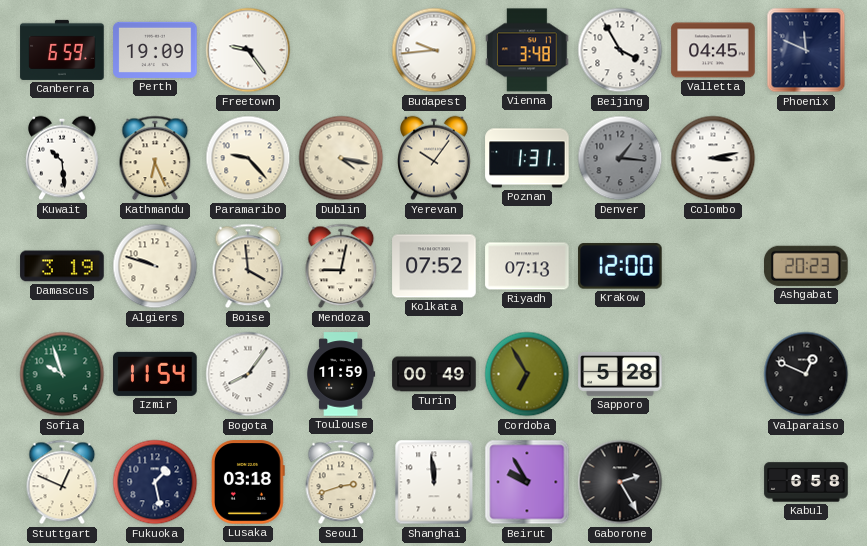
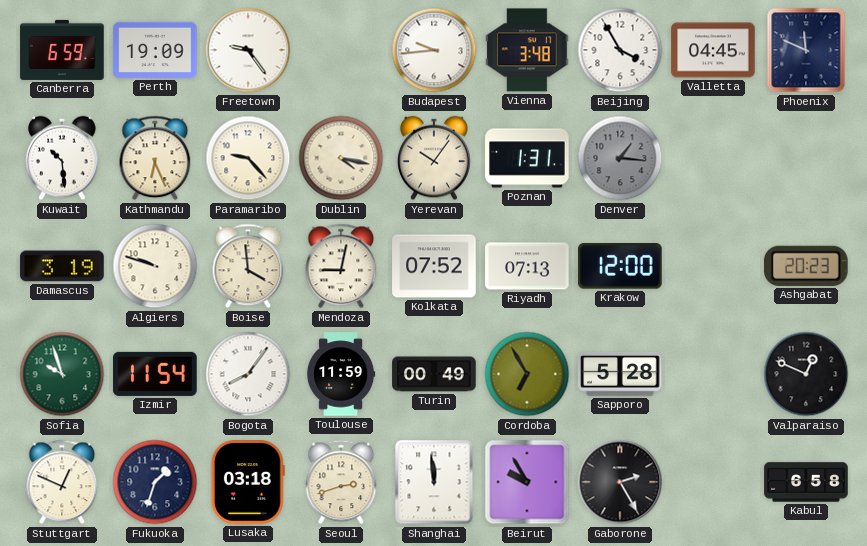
Colombo: 3:13 -> none
Fukuoka: 1:28 -> 1:33
